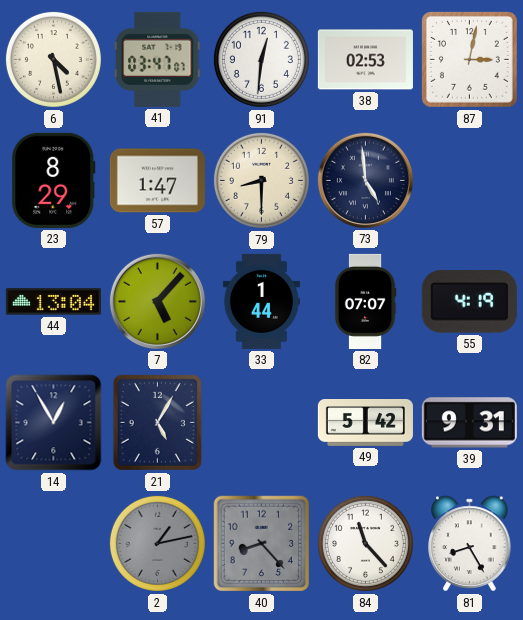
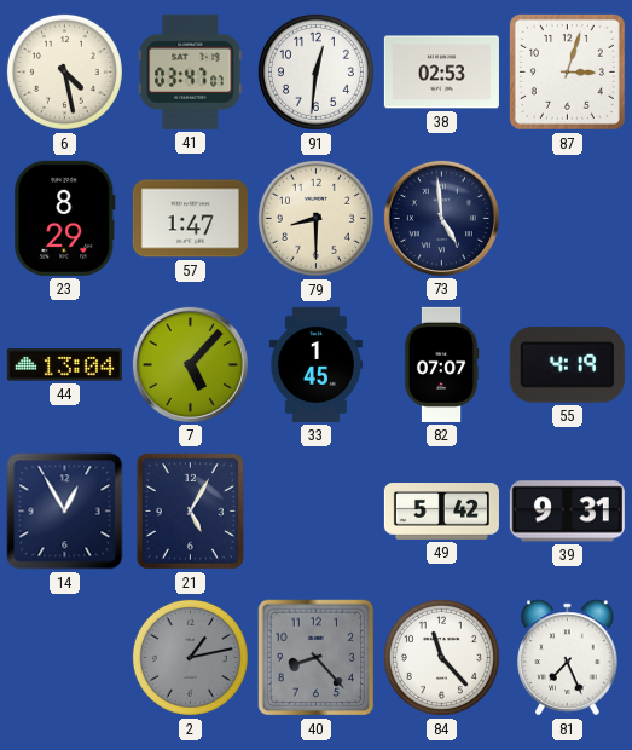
87: 3:02 -> 3:03
33: 1:44 -> 1:45
81: 8:25 -> 7:26
